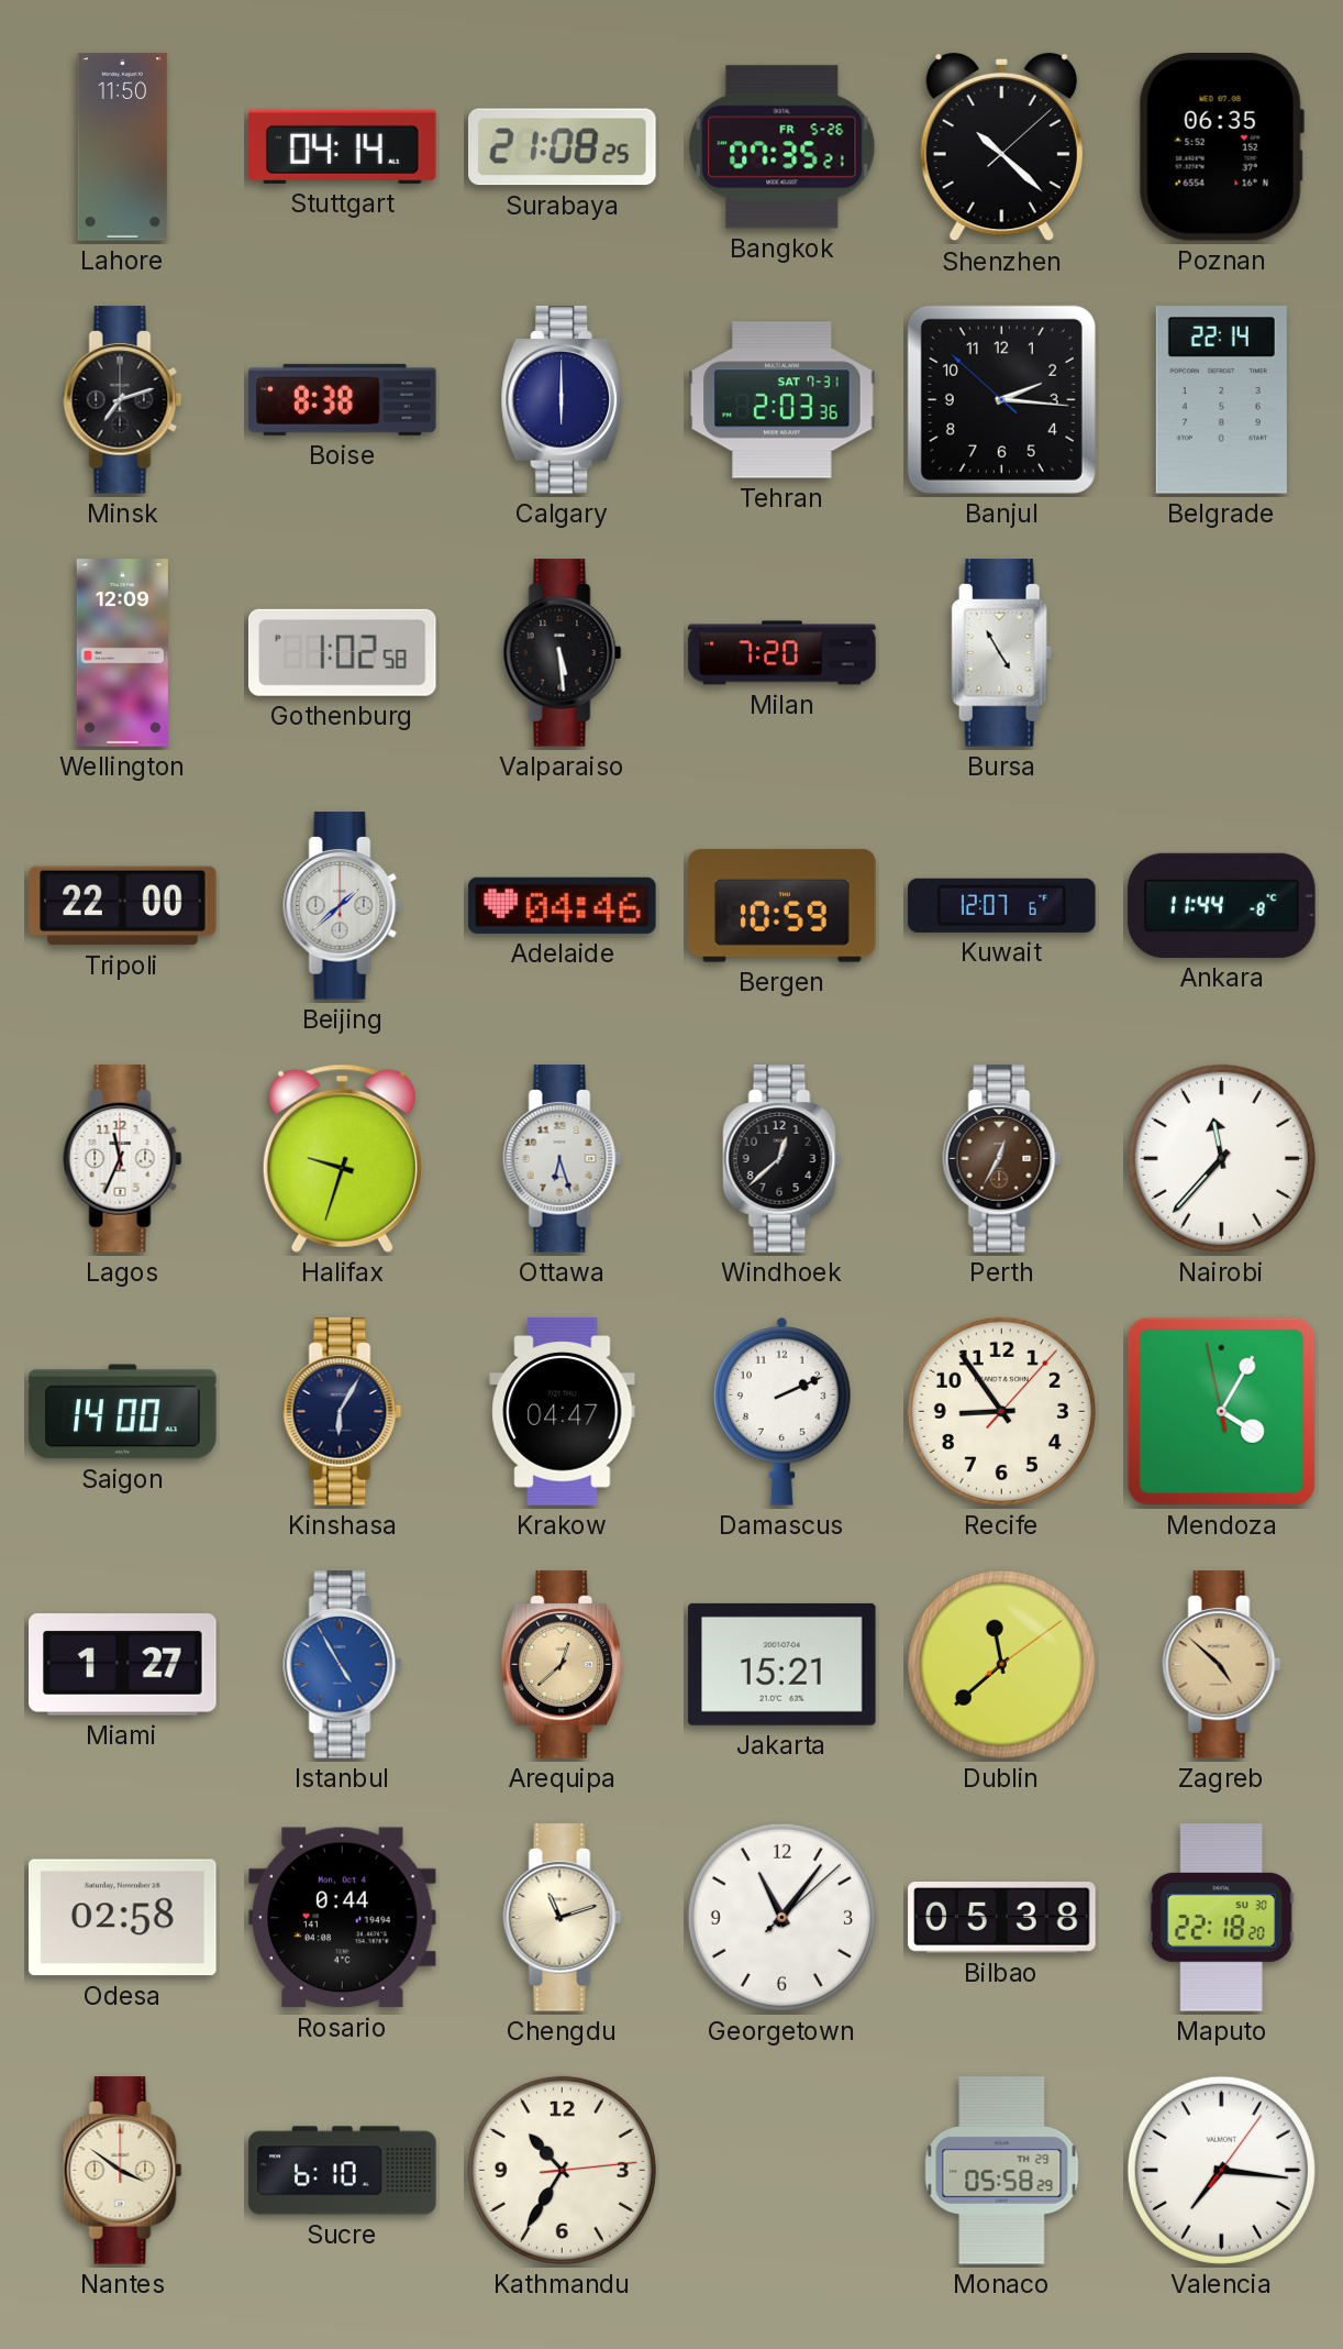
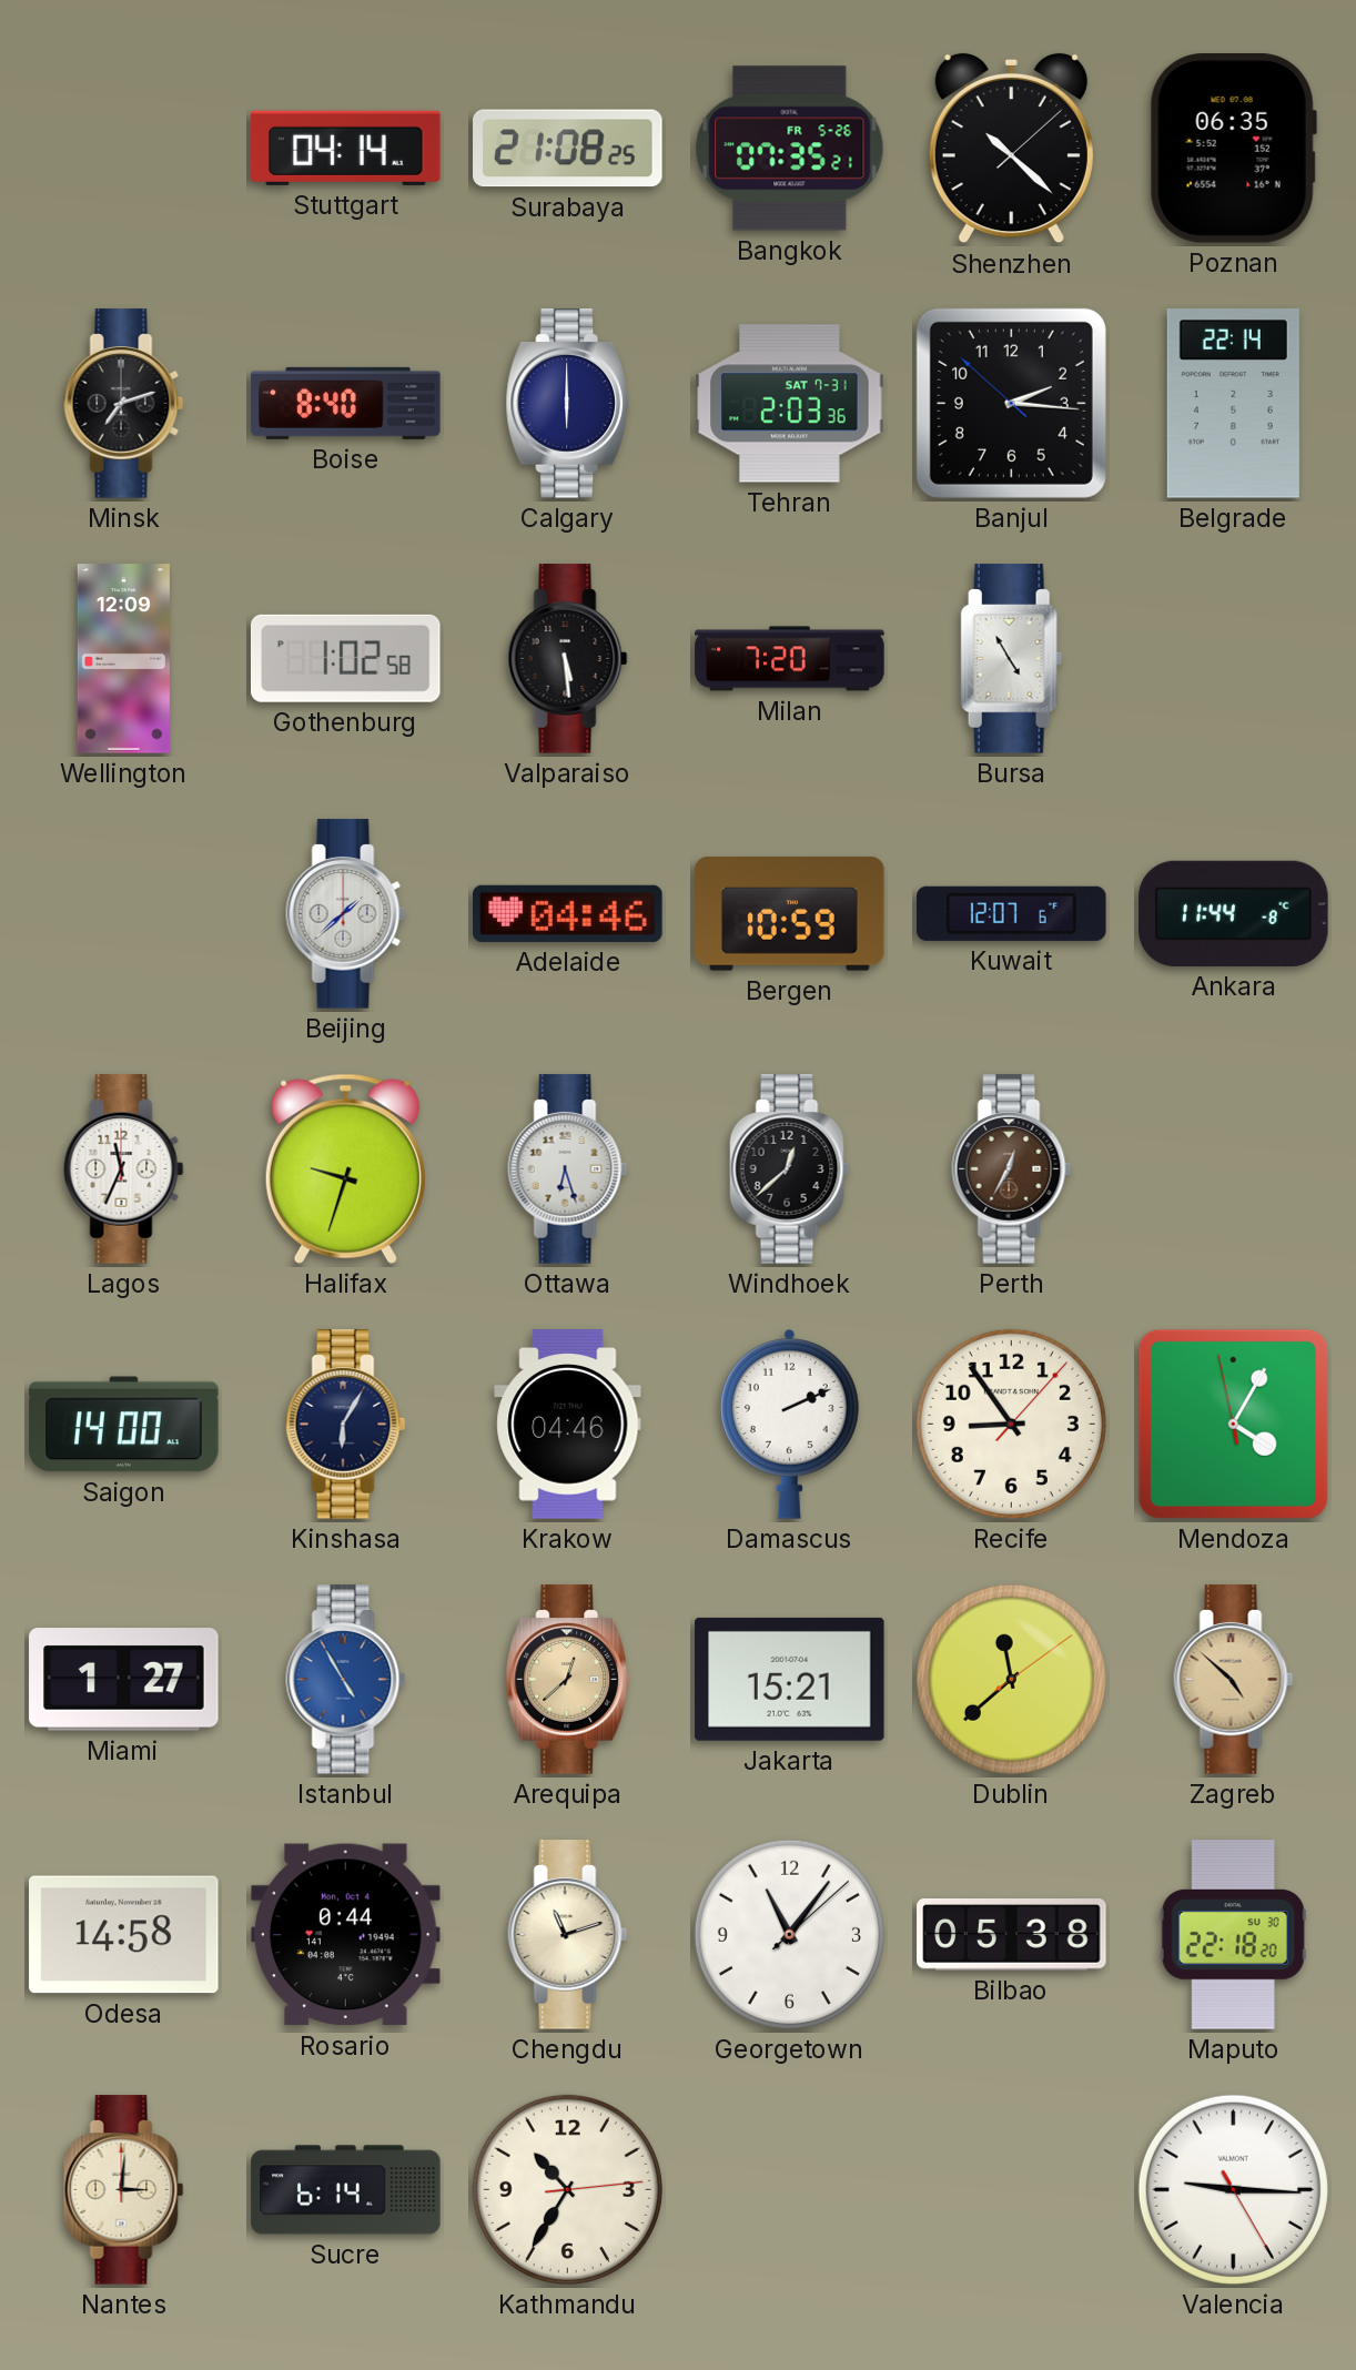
Lahore: 11:50 -> none
Boise: 8:38 -> 8:40
Tripoli: 22:00 -> none
Nairobi: 11:37 -> none
Krakow: 04:47 -> 04:46
Odesa: 02:58 -> 14:58
Nantes: 3:51 -> 3:01
Sucre: 6:10 -> 6:14
Monaco: 05:58 -> none
Valencia: 7:16 -> 9:15
